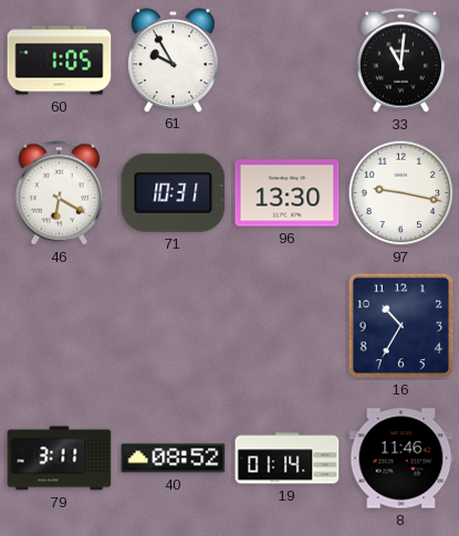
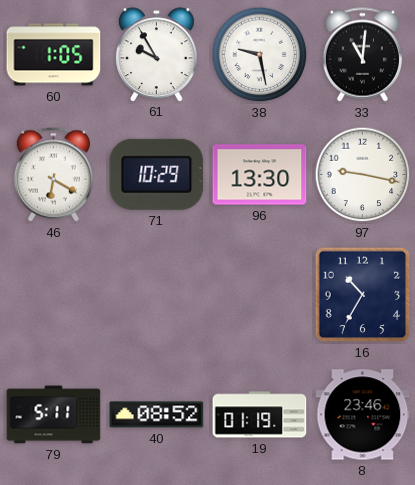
38: none -> 9:28
71: 10:31 -> 10:29
79: 3:11 -> 5:11
19: 01:14 -> 01:19
8: 11:46 -> 23:46
